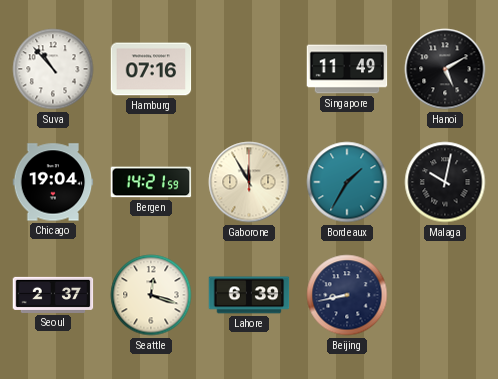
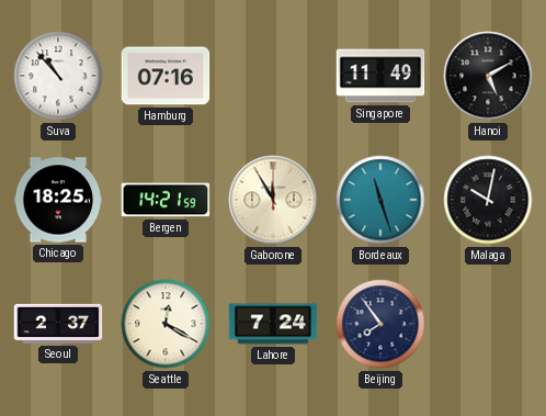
Chicago: 19:04 -> 18:25
Bordeaux: 1:35 -> 11:27
Seattle: 12:18 -> 12:20
Lahore: 6:39 -> 7:24
Beijing: 8:43 -> 7:54
